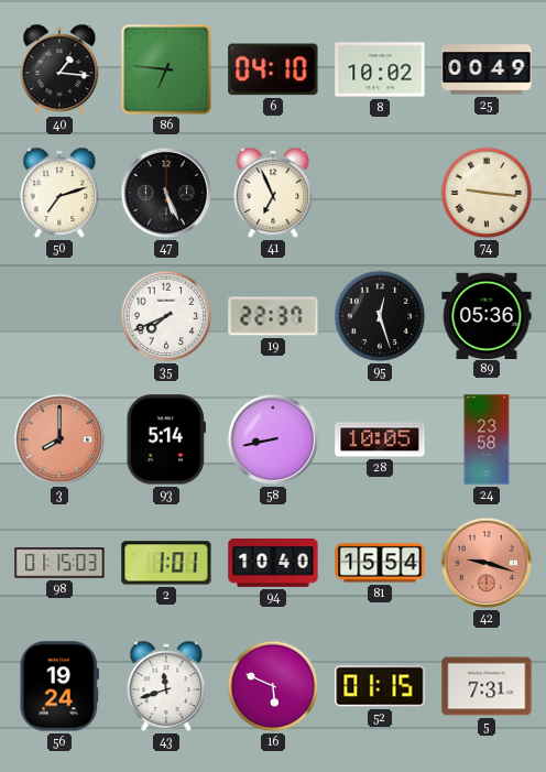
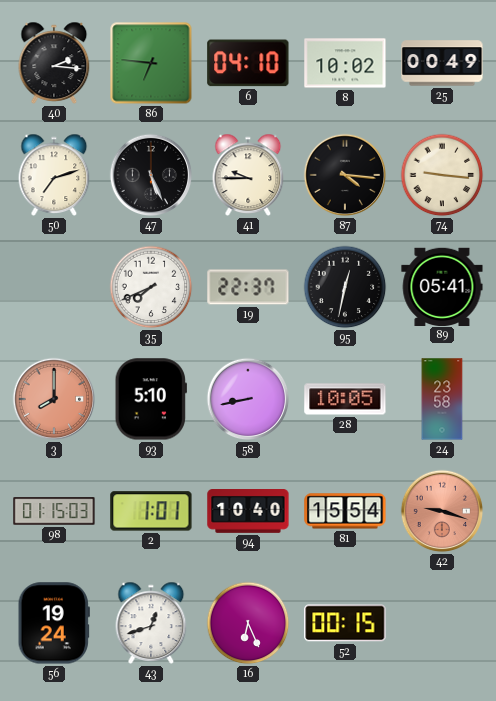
40: 1:16 -> 2:16
41: 6:56 -> 9:45
87: none -> 4:16
95: 12:27 -> 12:32
89: 05:36 -> 05:41
93: 5:14 -> 5:10
43: 11:42 -> 12:42
16: 5:49 -> 6:26
52: 01:15 -> 00:15
5: 7:31 -> none
